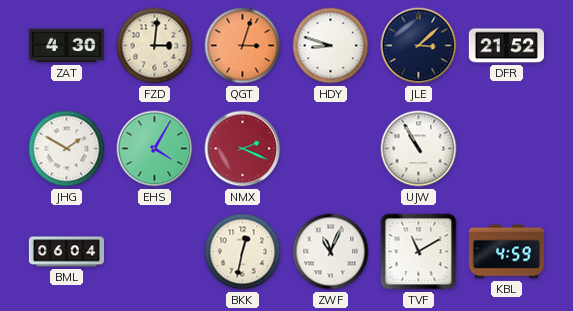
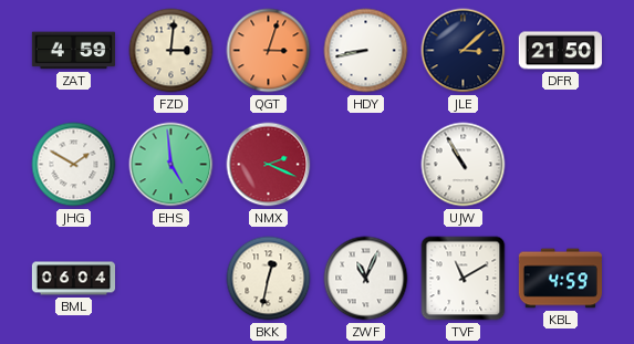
ZAT: 4:30 -> 4:59
HDY: 8:48 -> 8:43
DFR: 21:52 -> 21:50
EHS: 4:05 -> 4:59
